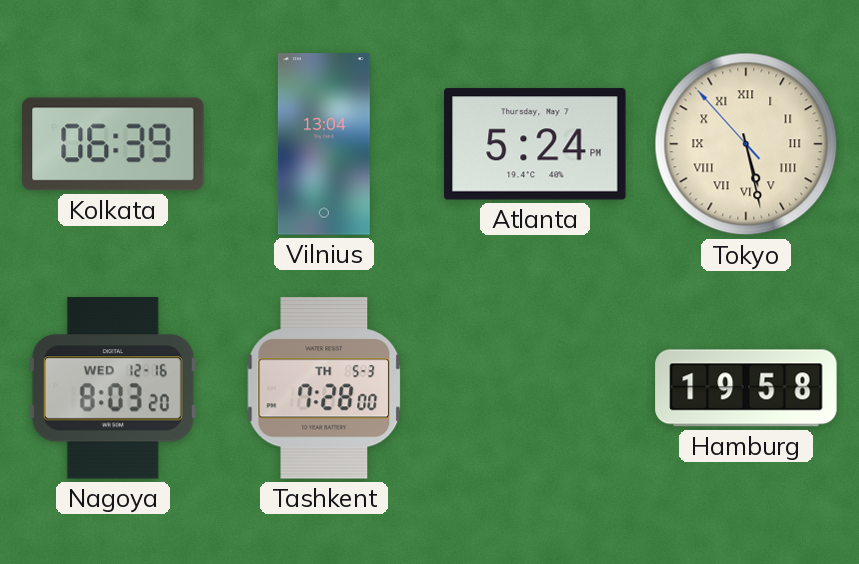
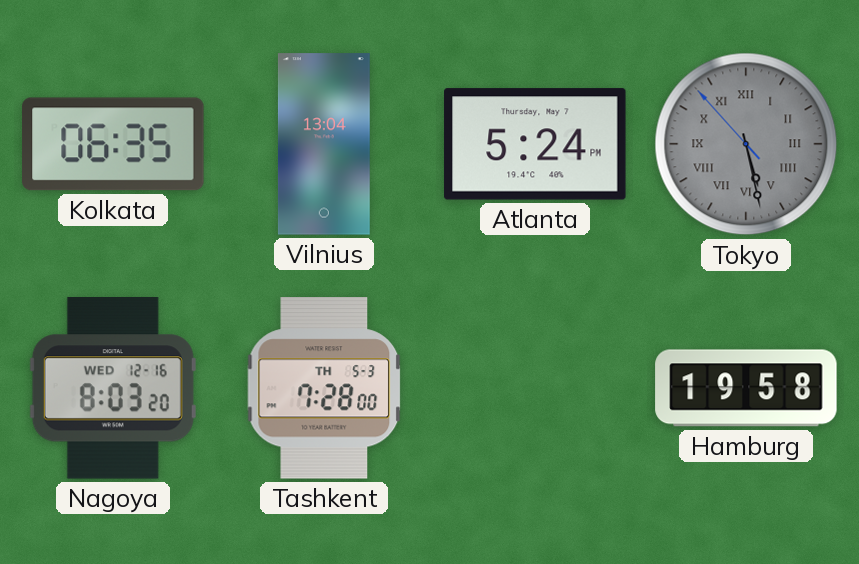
Kolkata: 06:39 -> 06:35
Tokyo dial: cream -> grey
